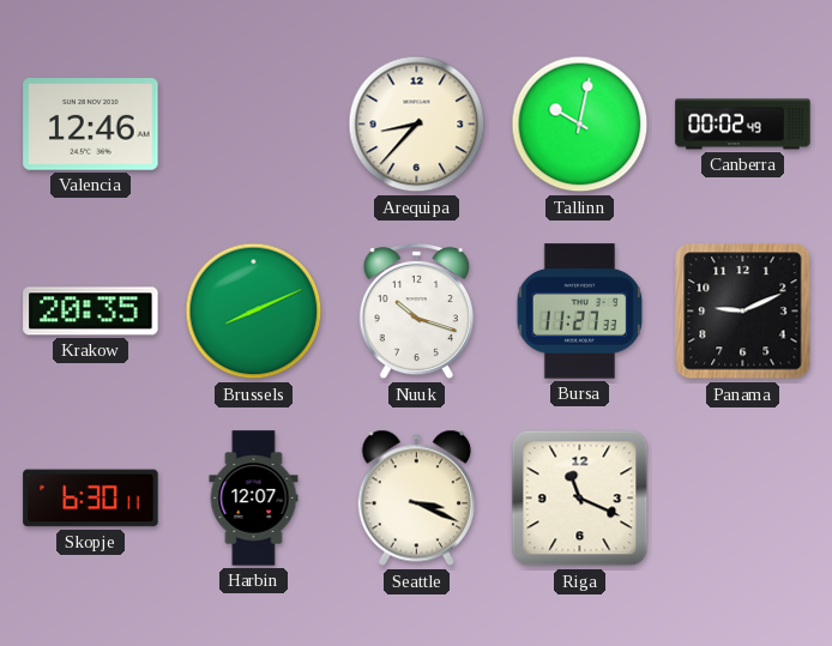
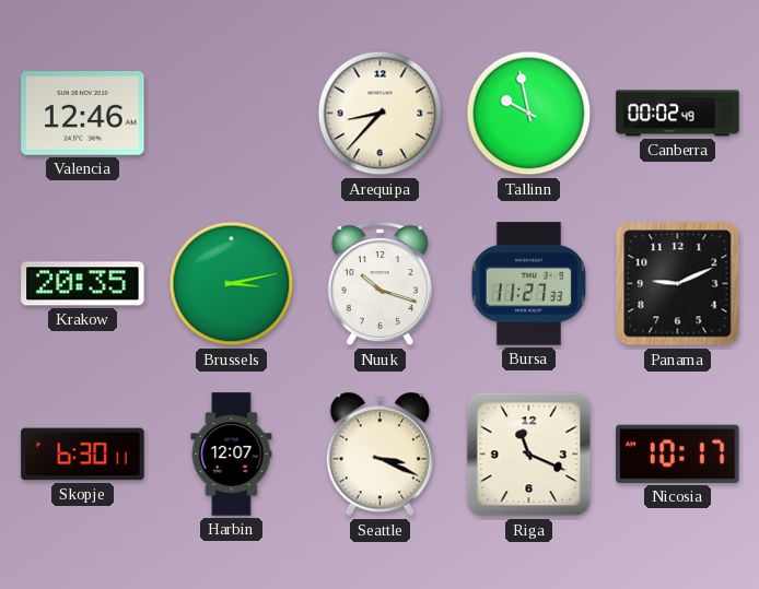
Tallinn: 10:02 -> 9:58
Brussels: 8:11 -> 3:13
Nicosia: none -> 10:17
